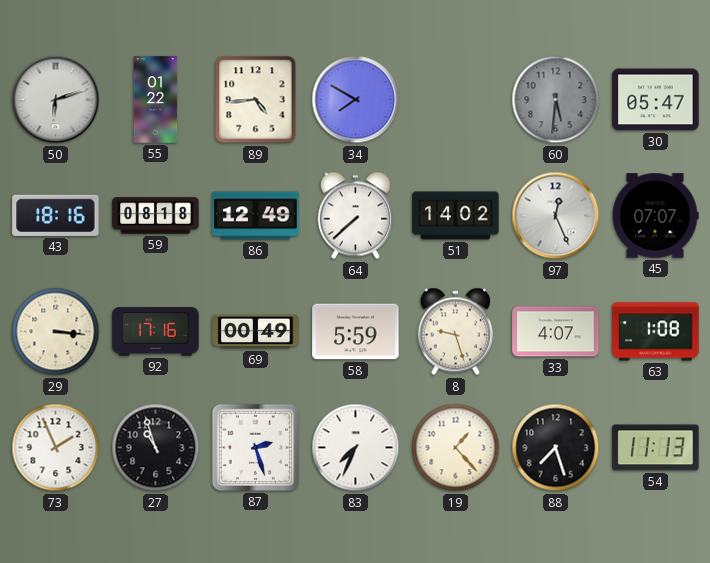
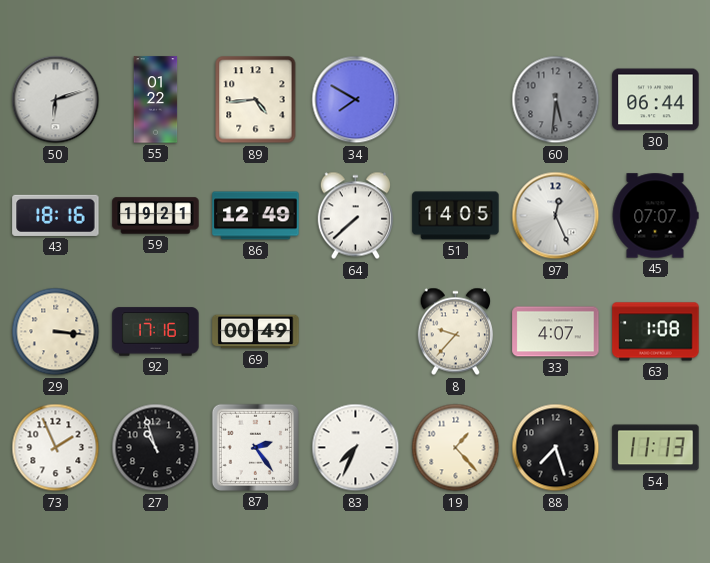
30: 05:47 -> 06:44
59: 08:18 -> 19:21
51: 14:02 -> 14:05
58: 5:59 -> none
8: 9:27 -> 9:37
87: 2:27 -> 2:24
